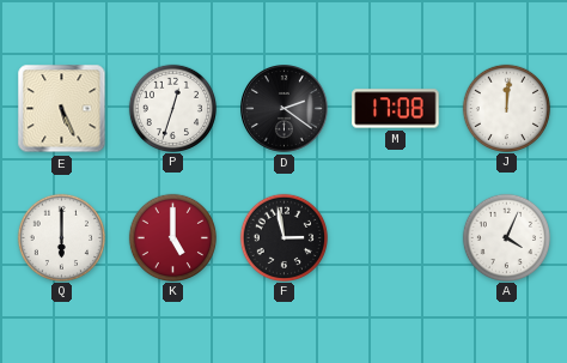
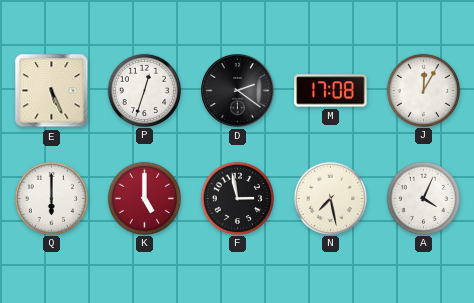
J: 12:01 -> 12:05
N: none -> 7:28
